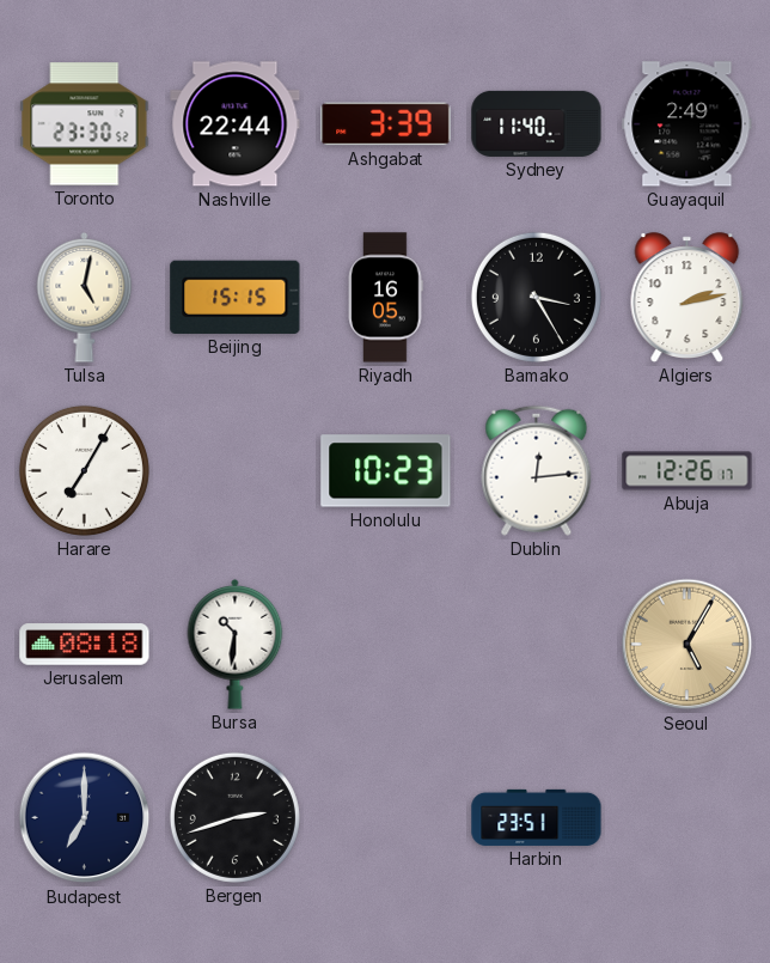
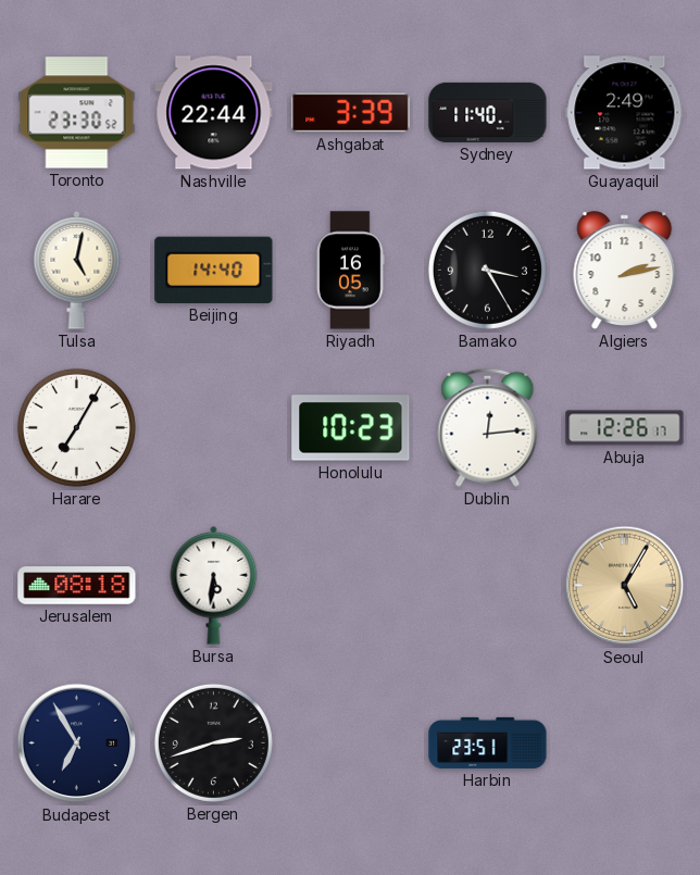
Beijing: 15:15 -> 14:40
Bursa: 10:31 -> 5:31
Budapest: 7:00 -> 6:55
